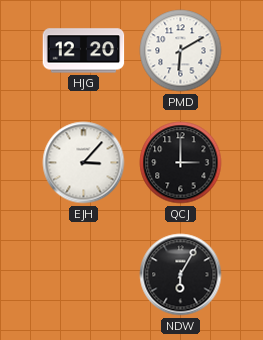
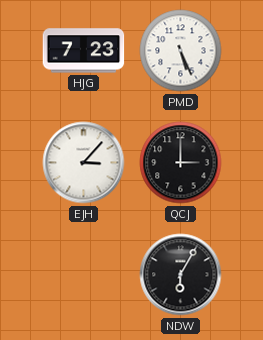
HJG: 12:20 -> 7:23
PMD: 6:10 -> 5:26
